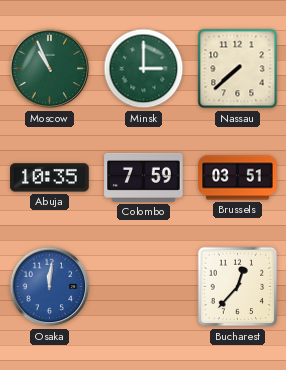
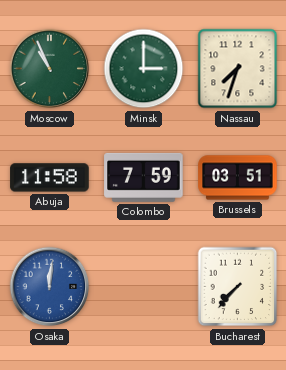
Nassau: 7:38 -> 7:33
Abuja: 10:35 -> 11:58
Bucharest: 12:37 -> 7:37
